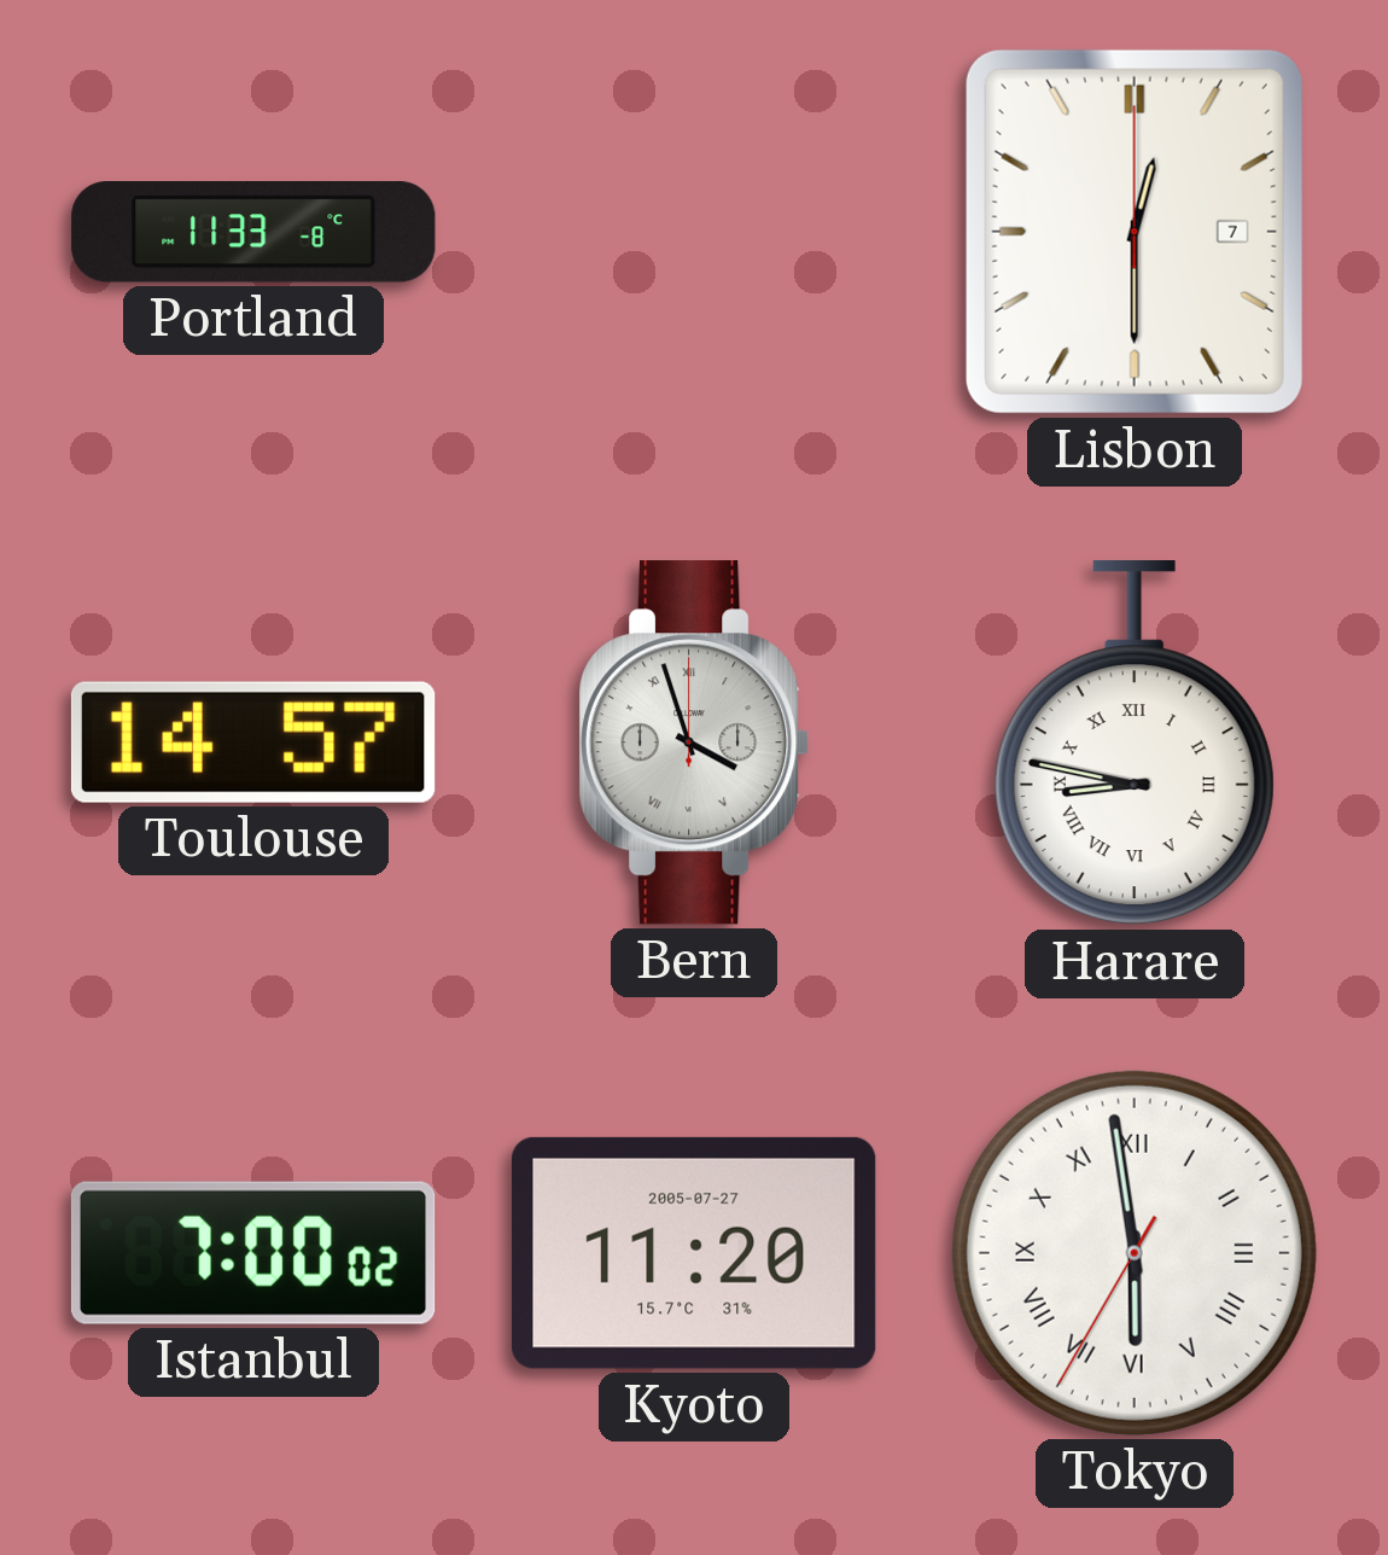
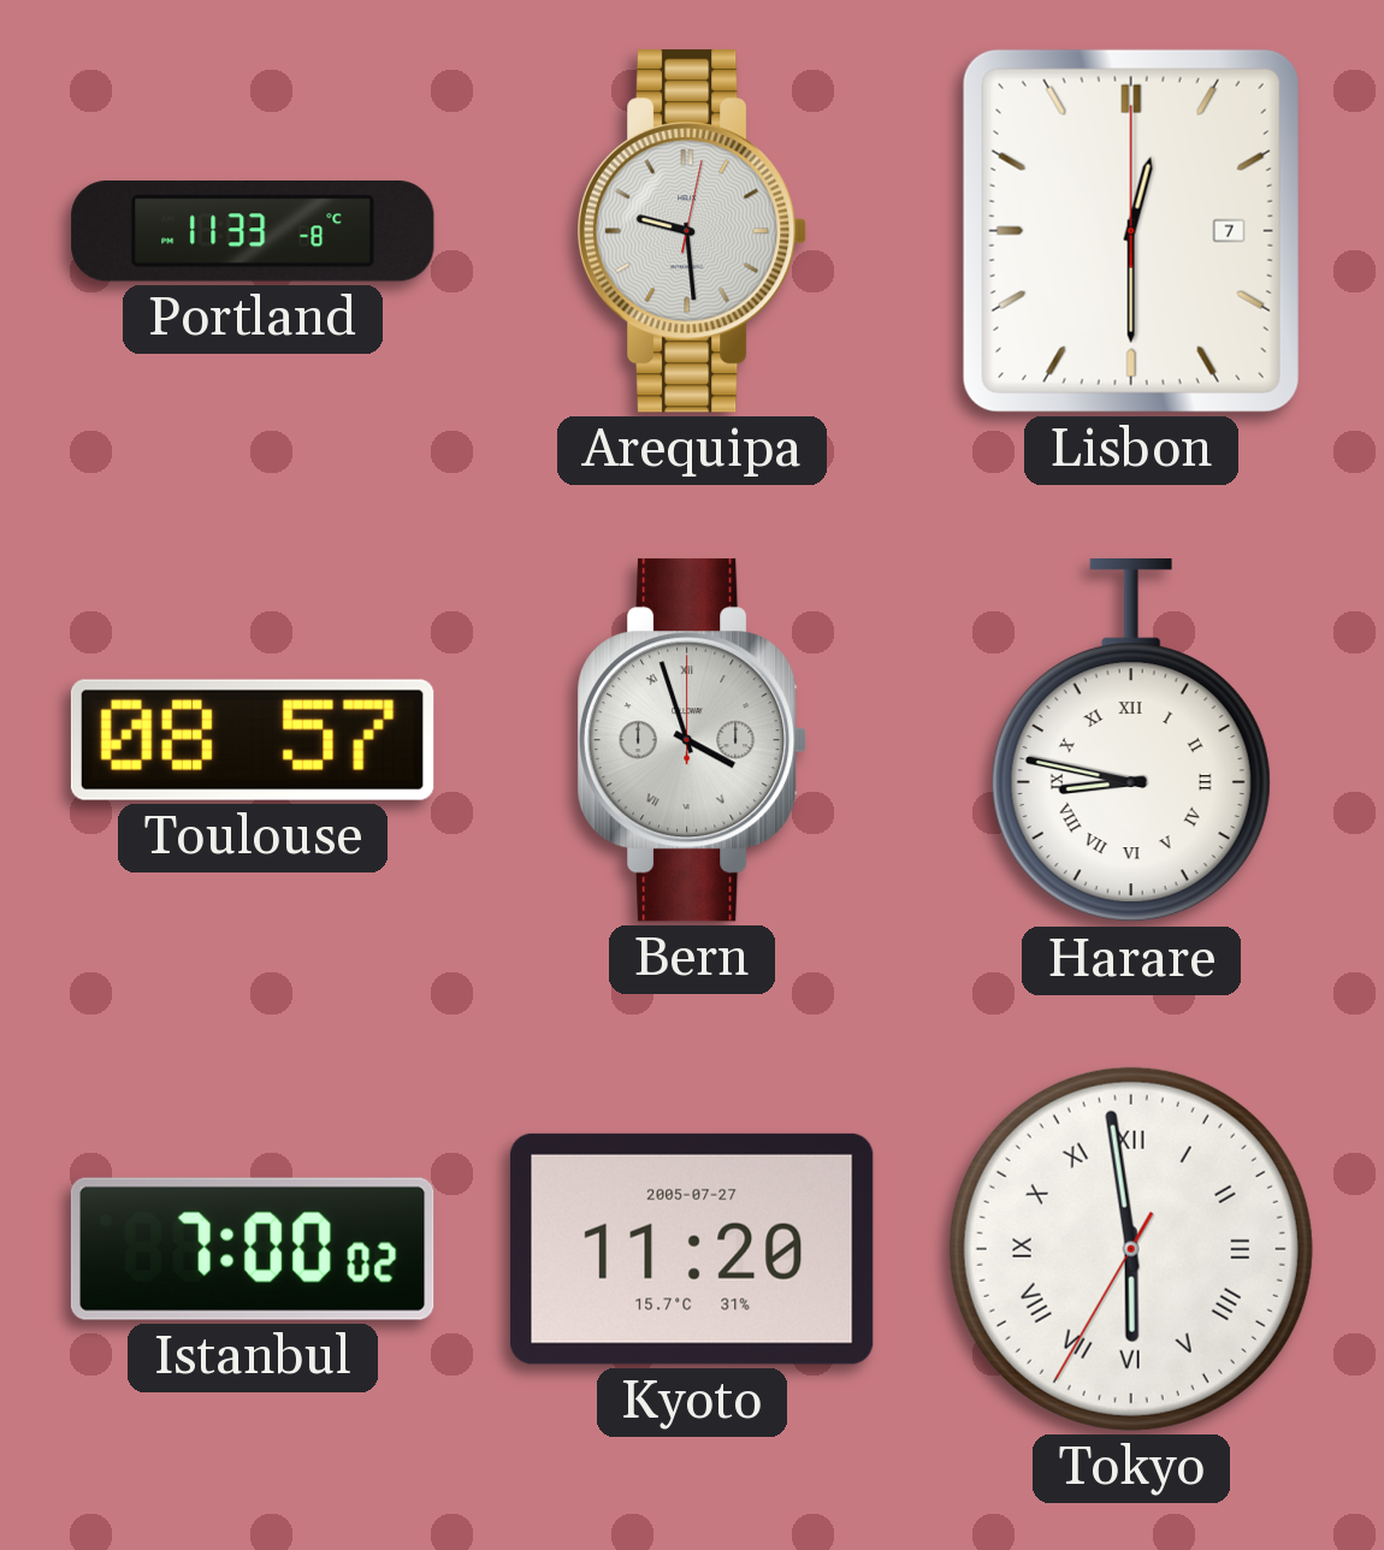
Arequipa: none -> 9:29
Toulouse: 14:57 -> 08:57
